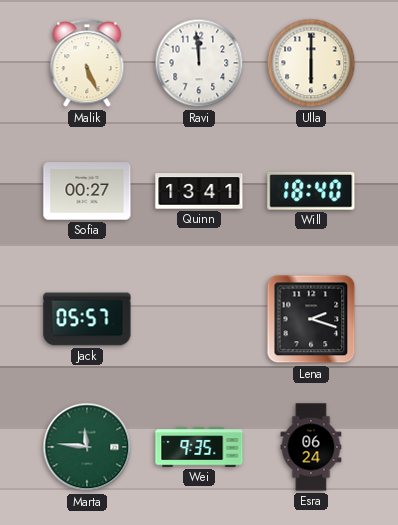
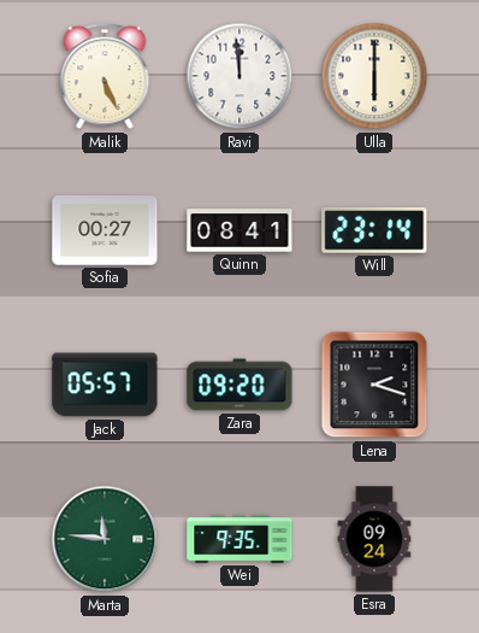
Quinn: 13:41 -> 08:41
Will: 18:40 -> 23:14
Zara: none -> 09:20
Esra: 06:24 -> 09:24
